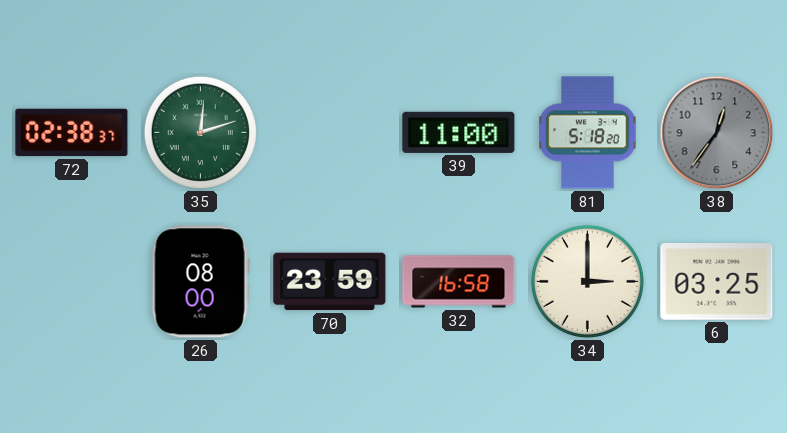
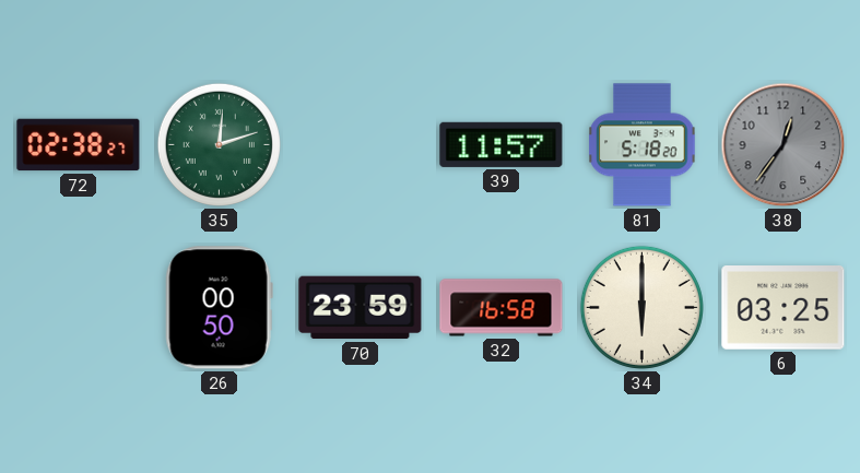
72: 02:38:37 -> 02:38:27
39: 11:00 -> 11:57
26: 08:00 -> 00:50
34: 3:00 -> 6:00
